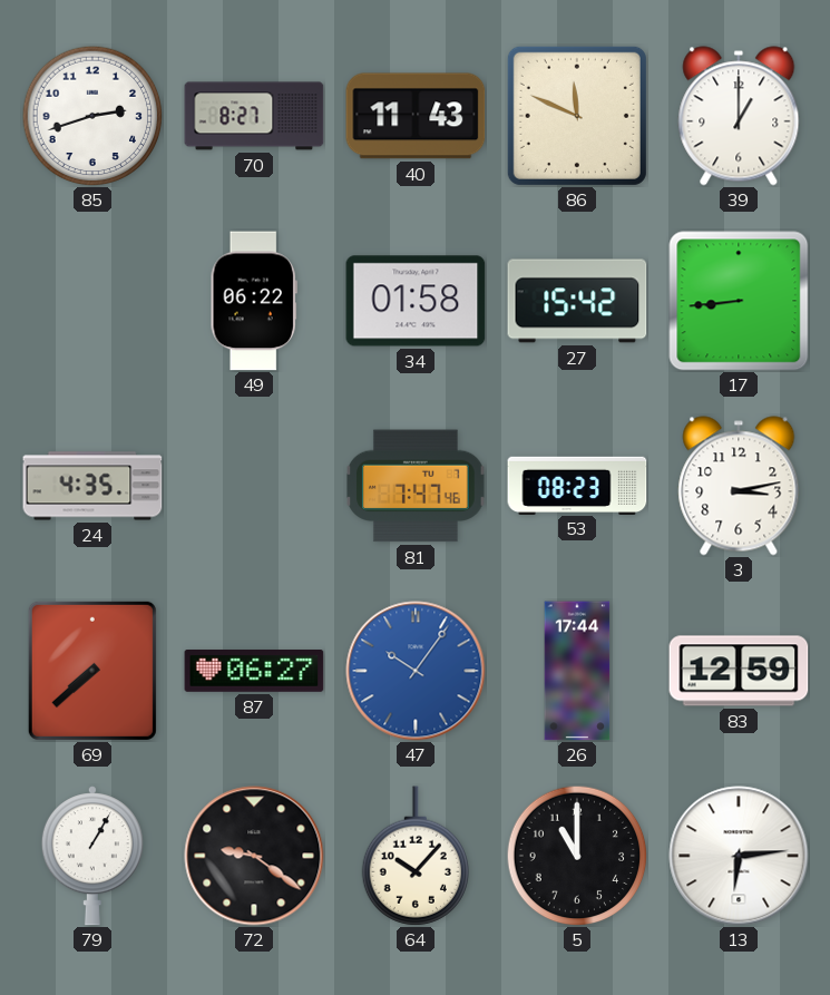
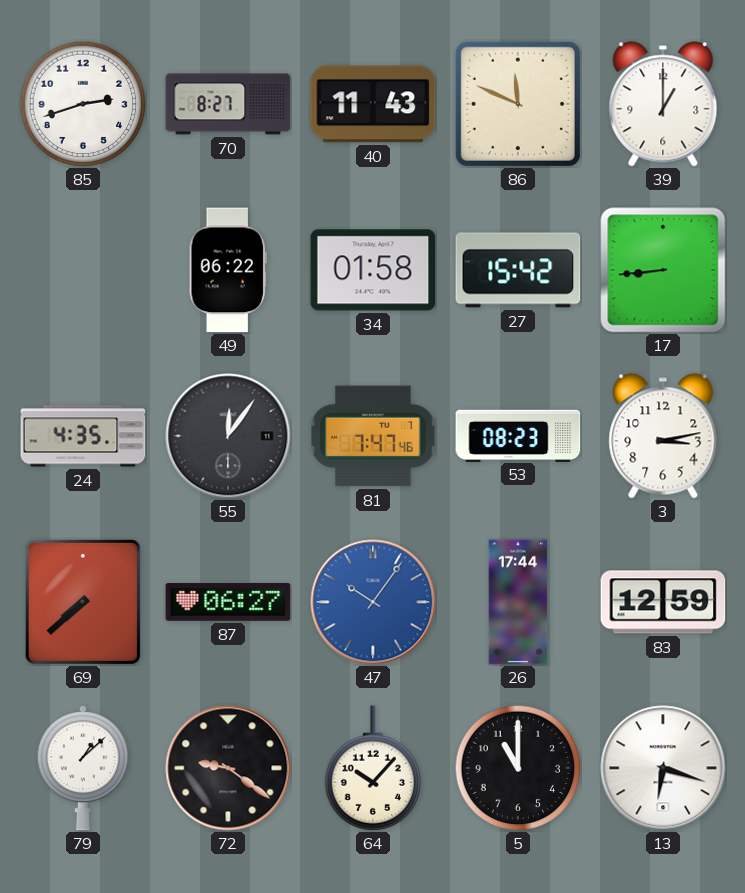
55: none -> 12:06
79: 1:05 -> 1:08
13: 6:14 -> 6:18
